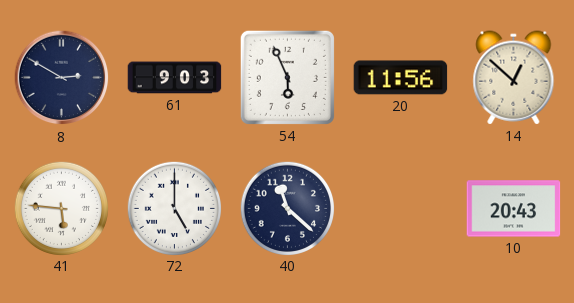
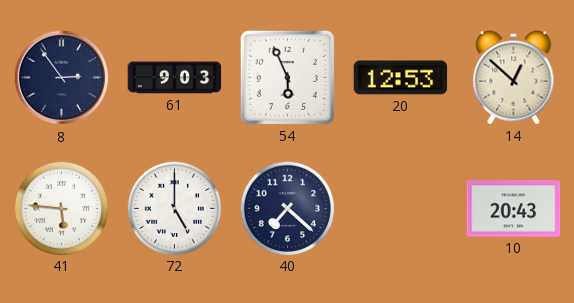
8: 2:50 -> 2:54
20: 11:56 -> 12:53
40: 11:22 -> 7:22
